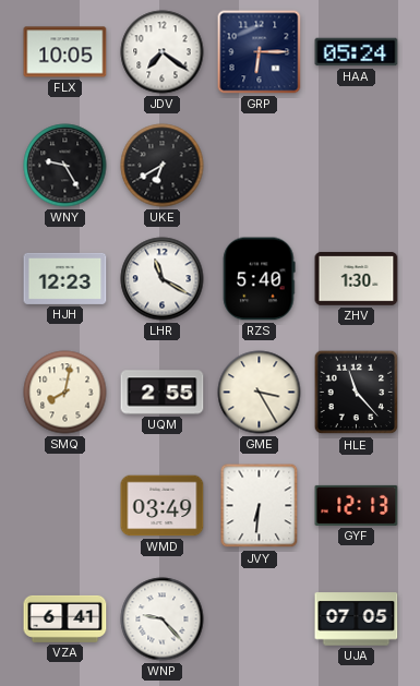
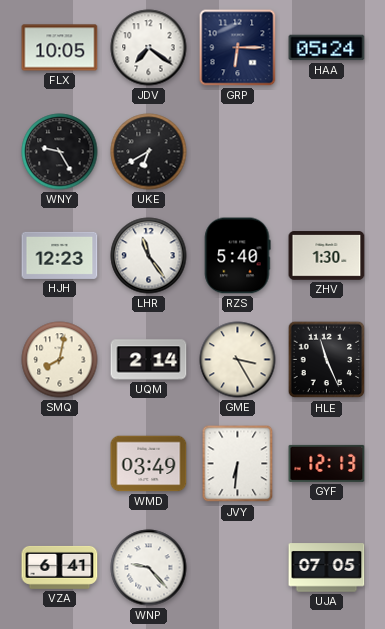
LHR: 11:20 -> 11:24
UQM: 2:55 -> 2:14
HLE: 11:23 -> 11:26
